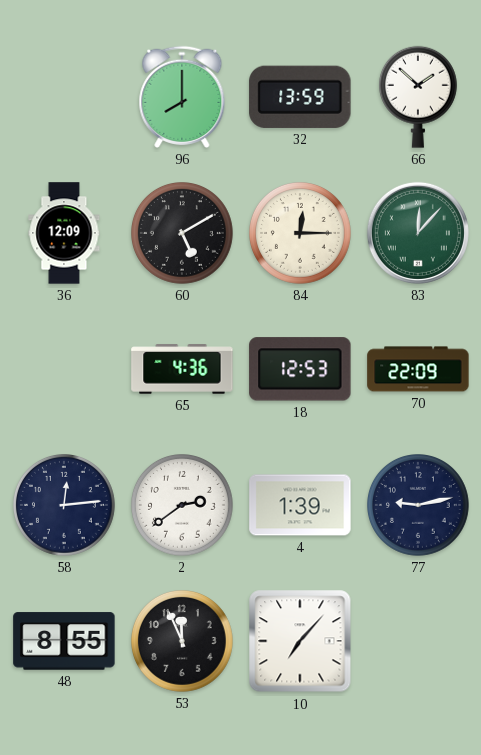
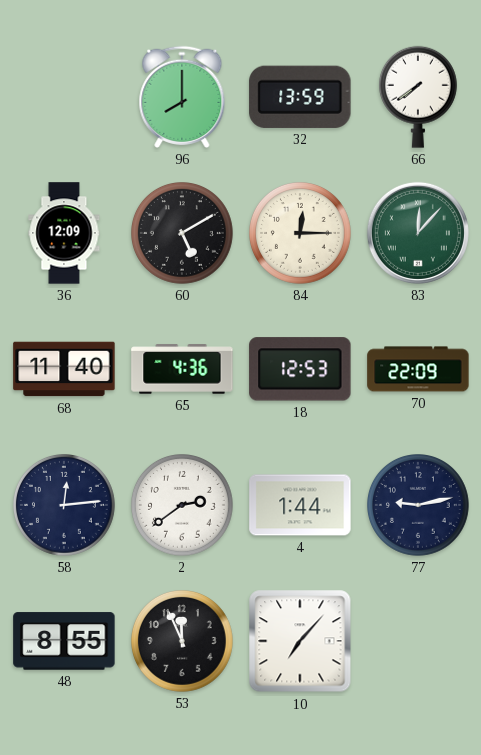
66: 1:52 -> 7:39
68: none -> 11:40
4: 1:39 -> 1:44
